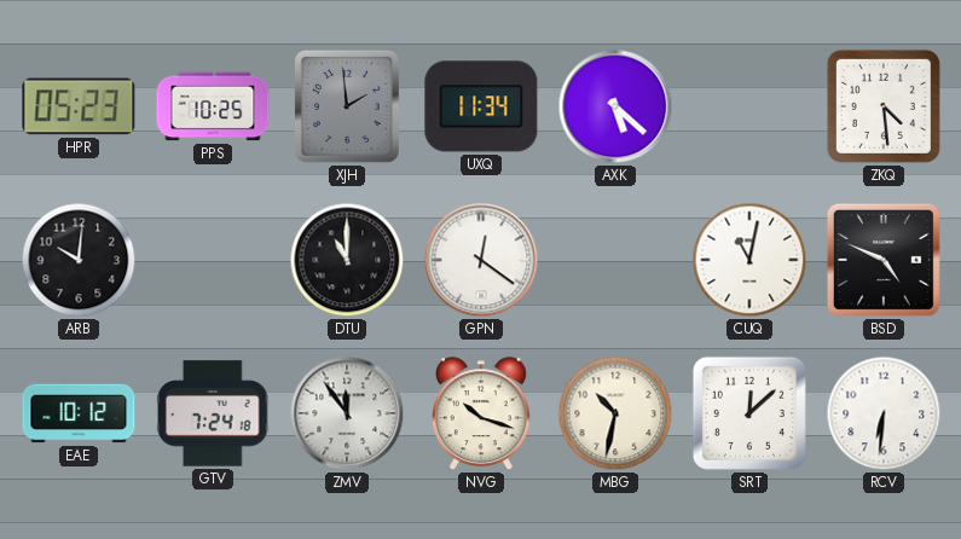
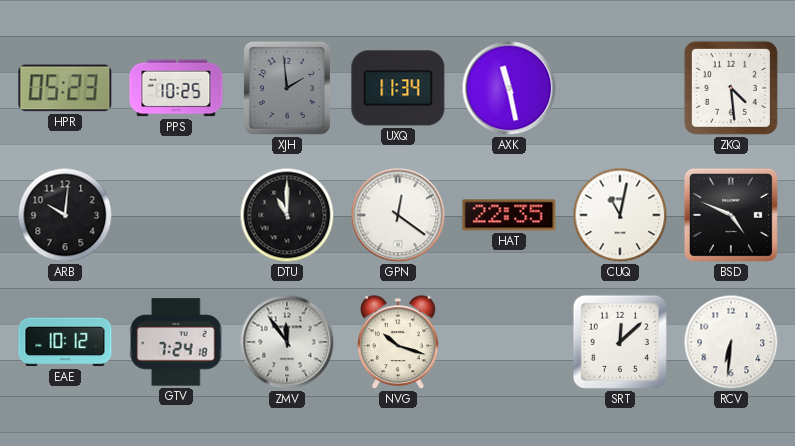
AXK: 5:22 -> 11:28
HAT: none -> 22:35
MBG: 10:32 -> none
